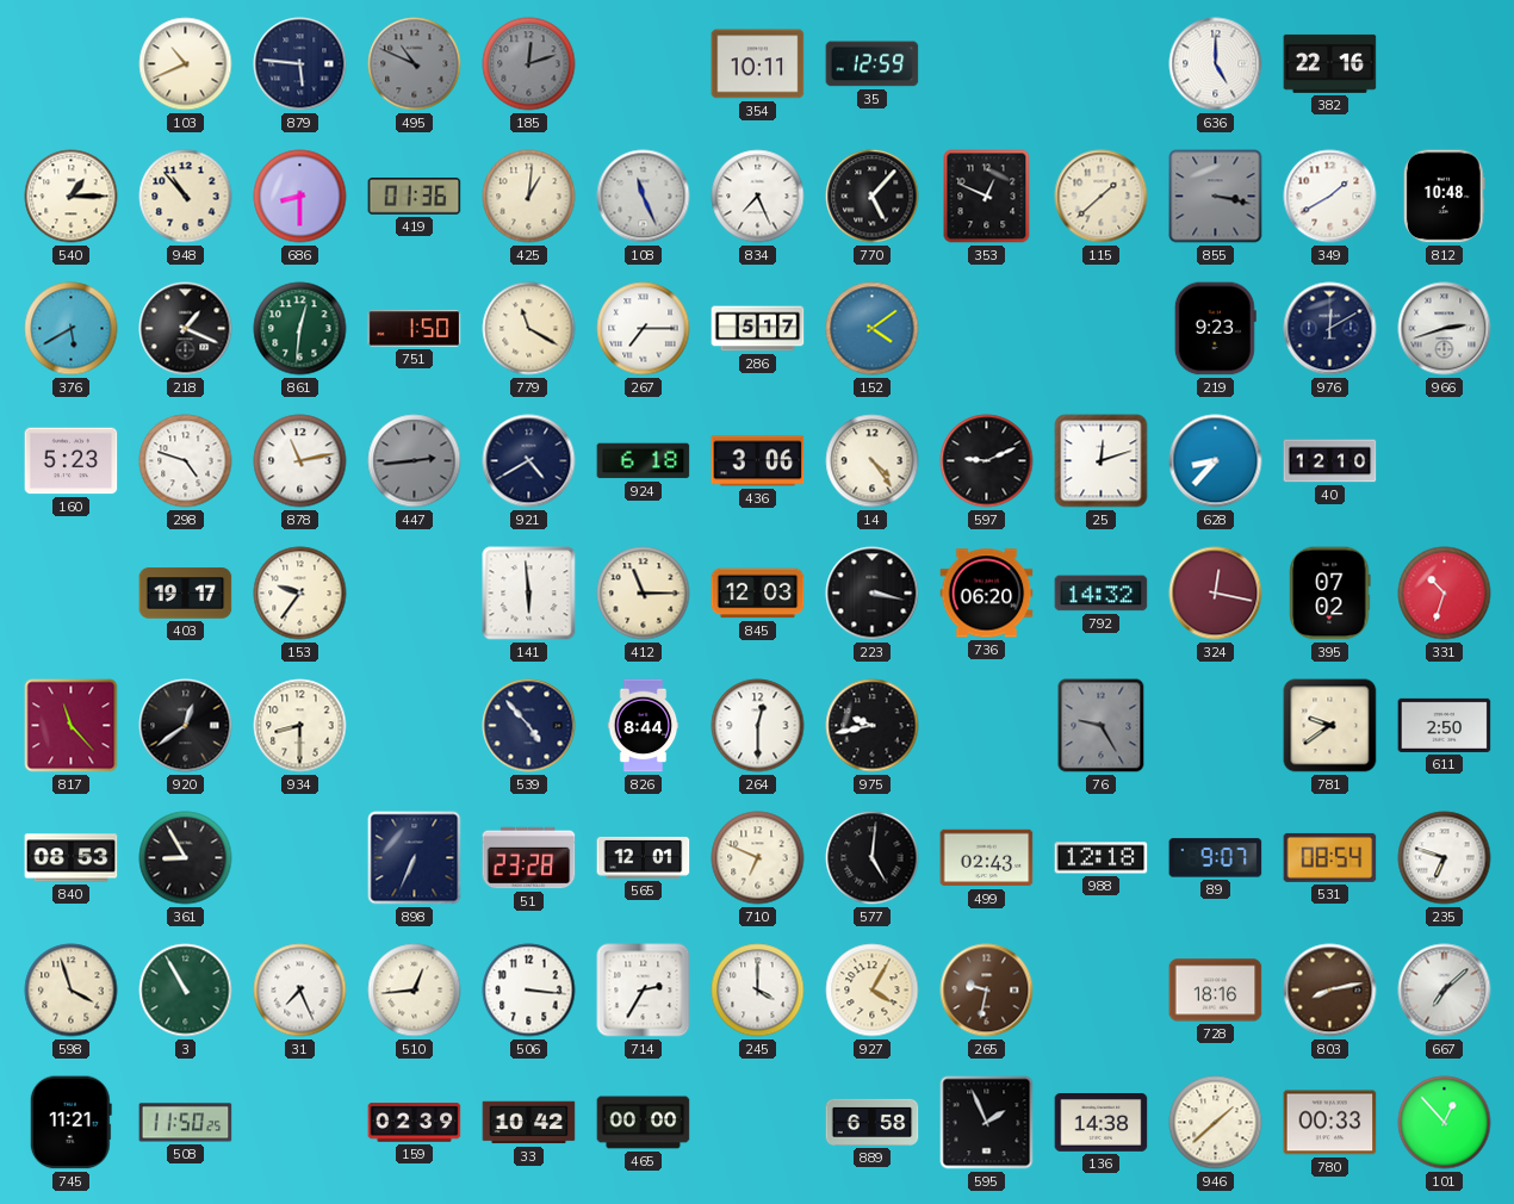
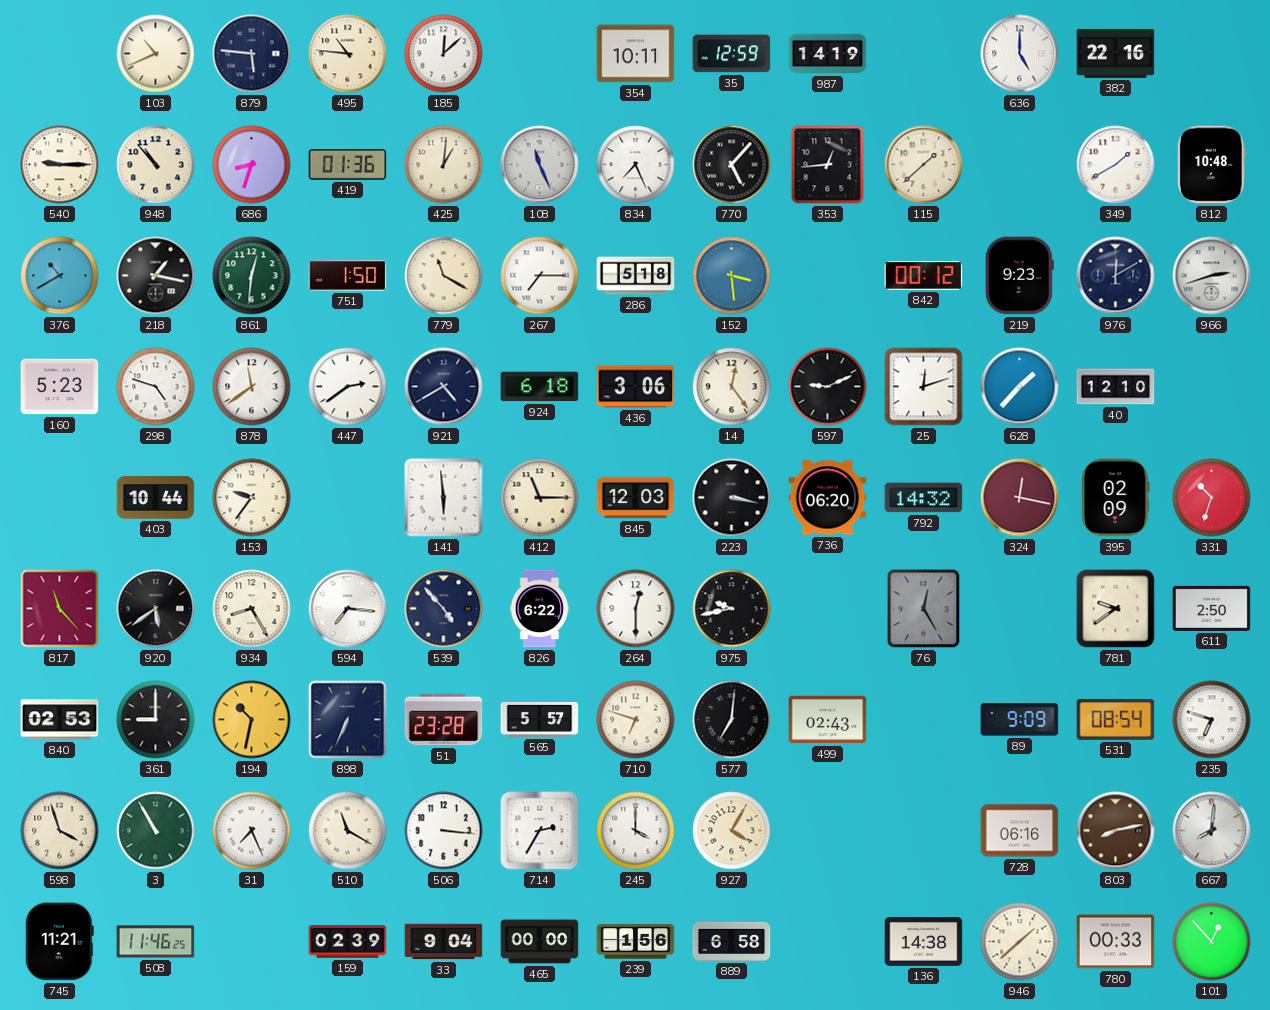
495: 10:49 -> 10:46
495 dial: grey -> cream
185: 12:12 -> 12:08
185 dial: grey -> white
987: none -> 14:19
540: 1:15 -> 9:15
686: 8:30 -> 8:33
353: 12:49 -> 12:44
855: 3:17 -> none
376: 5:40 -> 10:40
218: 1:19 -> 1:17
286: 5:17 -> 5:18
152: 4:09 -> 3:29
842: none -> 00:12
878: 11:13 -> 11:39
447: 2:44 -> 2:39
447 dial: grey -> white
14: 4:24 -> 12:24
628: 8:37 -> 1:37
403: 19:17 -> 10:44
395: 07:02 -> 02:09
920: 12:39 -> 5:39
934: 8:30 -> 8:25
594: none -> 7:16
826: 8:44 -> 6:22
76: 9:25 -> 12:25
840: 08:53 -> 02:53
361: 8:55 -> 9:00
194: none -> 10:32
565: 12:01 -> 5:57
710: 6:49 -> 6:48
577: 5:01 -> 7:01
988: 12:18 -> none
89: 9:07 -> 9:09
510: 12:44 -> 11:20
265: 9:32 -> none
728: 18:16 -> 06:16
667: 7:08 -> 8:01
508: 11:50 -> 11:46
33: 10:42 -> 9:04
239: none -> 1:56
595: 1:56 -> none
